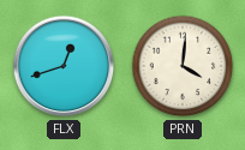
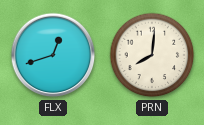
PRN: 4:01 -> 8:01
